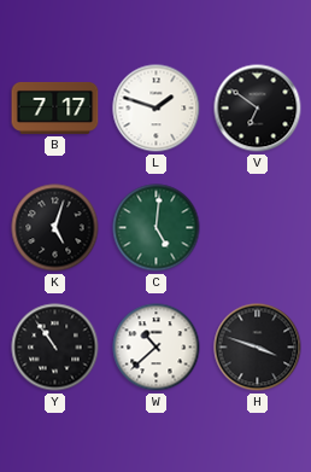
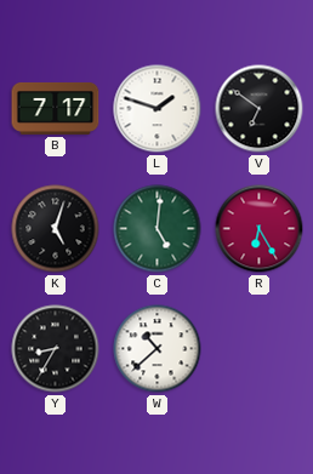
R: none -> 6:25
Y: 10:54 -> 8:35
H: 3:48 -> none
